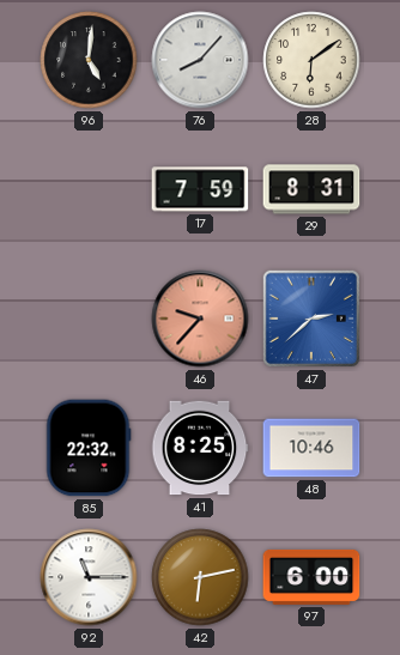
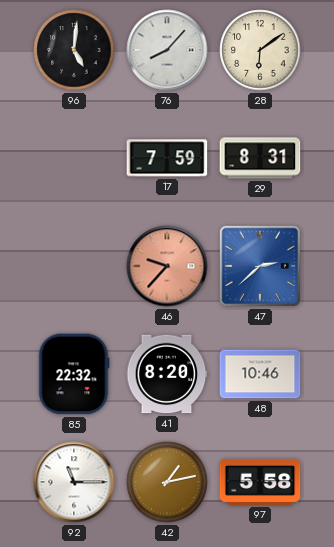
41: 8:25 -> 8:20
42: 6:13 -> 1:13
97: 6:00 -> 5:58
